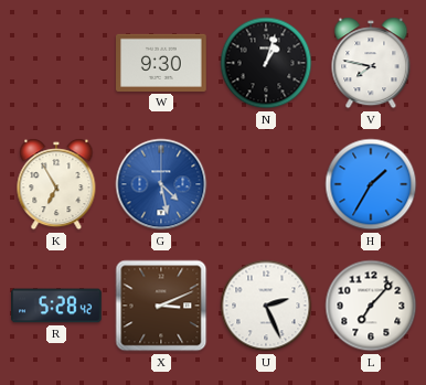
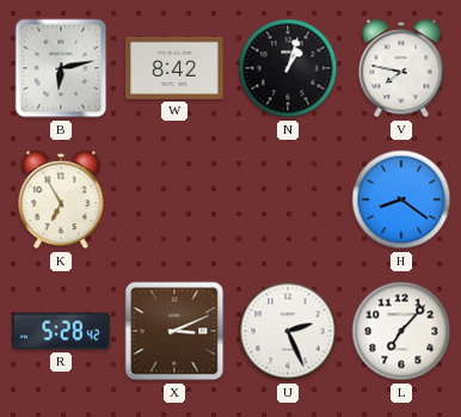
B: none -> 6:13
W: 9:30 -> 8:42
G: 4:28 -> none
H: 1:35 -> 8:21
